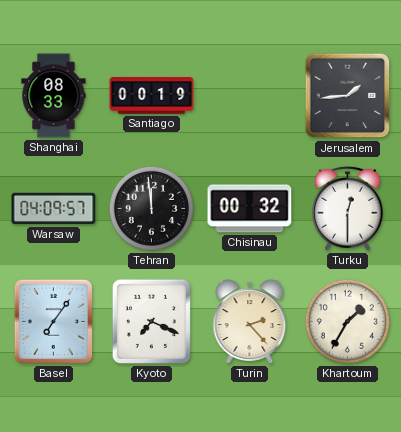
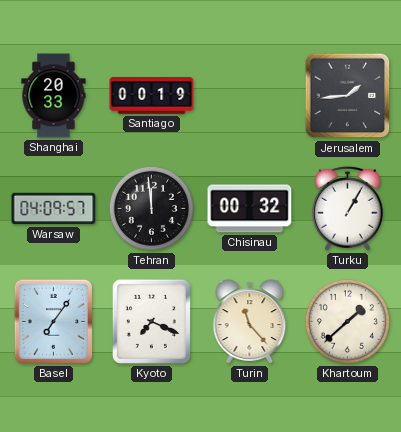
Shanghai: 08:33 -> 20:33
Turku: 12:30 -> 1:05
Turin: 2:23 -> 11:23
Khartoum: 1:35 -> 1:38
